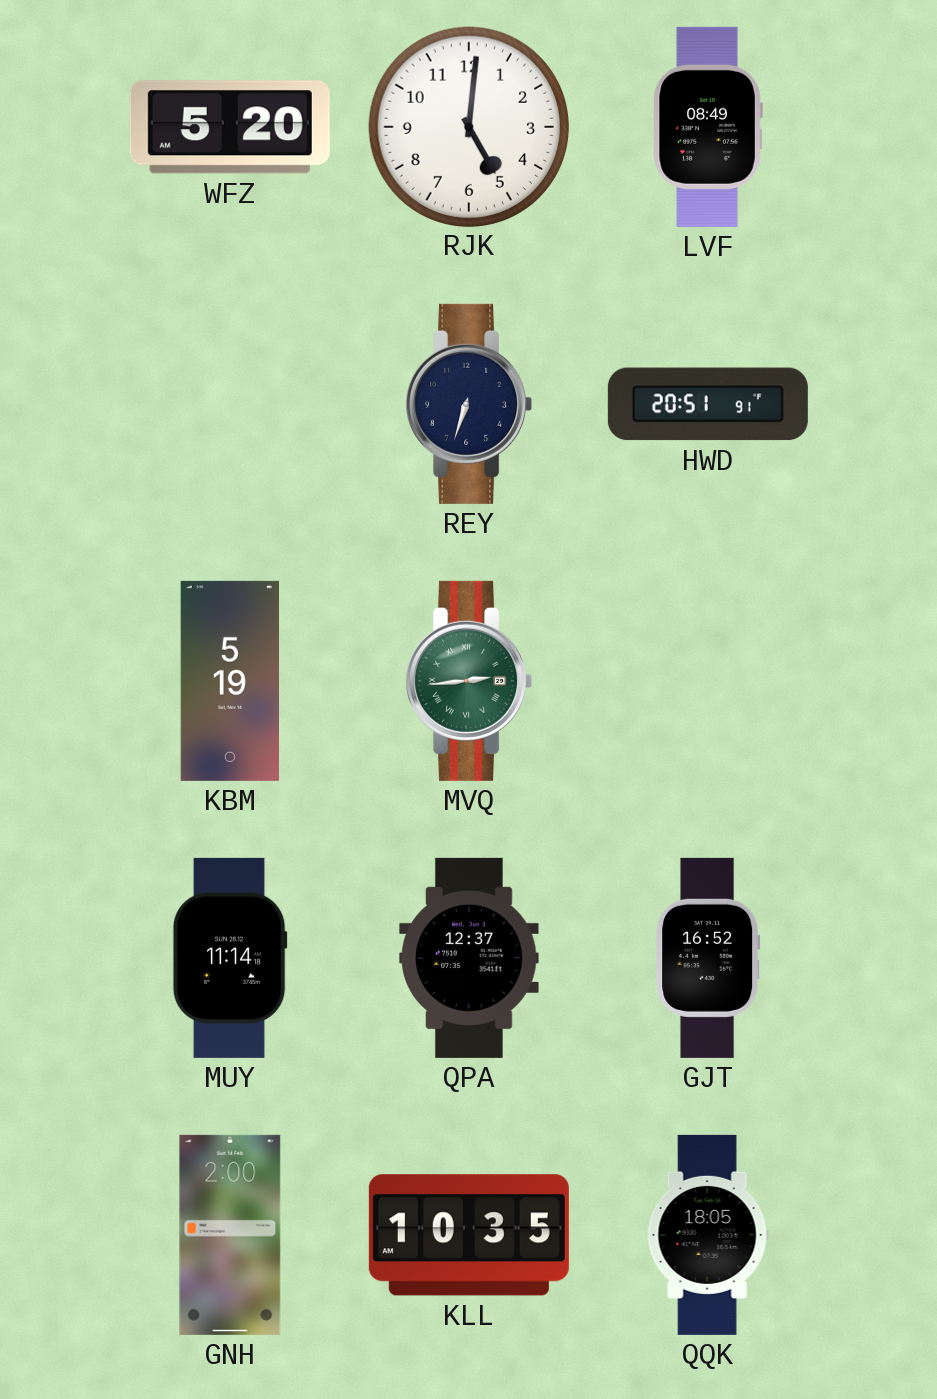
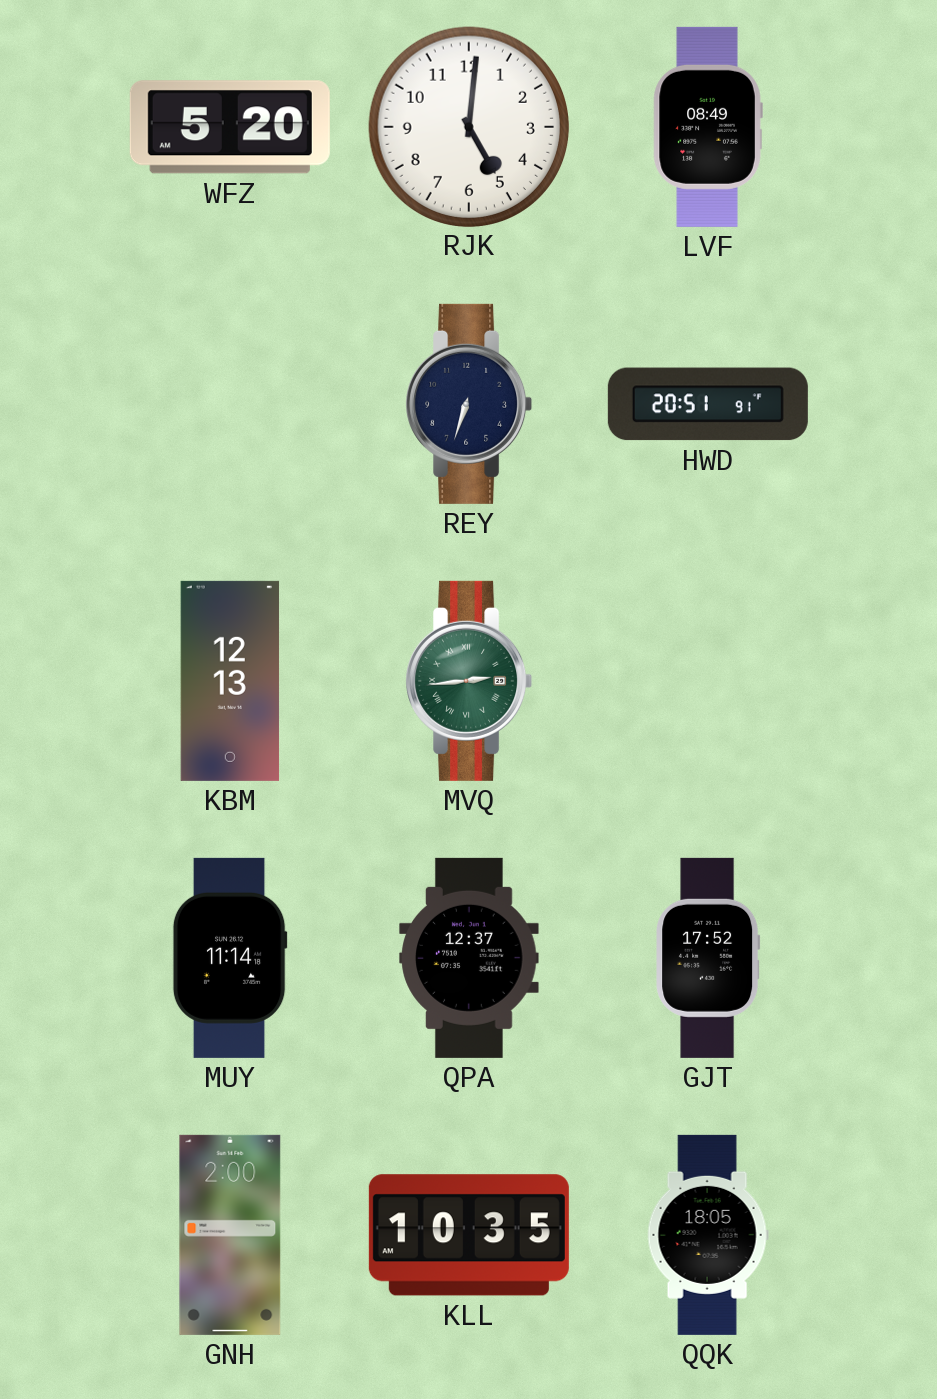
KBM: 5:19 -> 12:13
GJT: 16:52 -> 17:52
